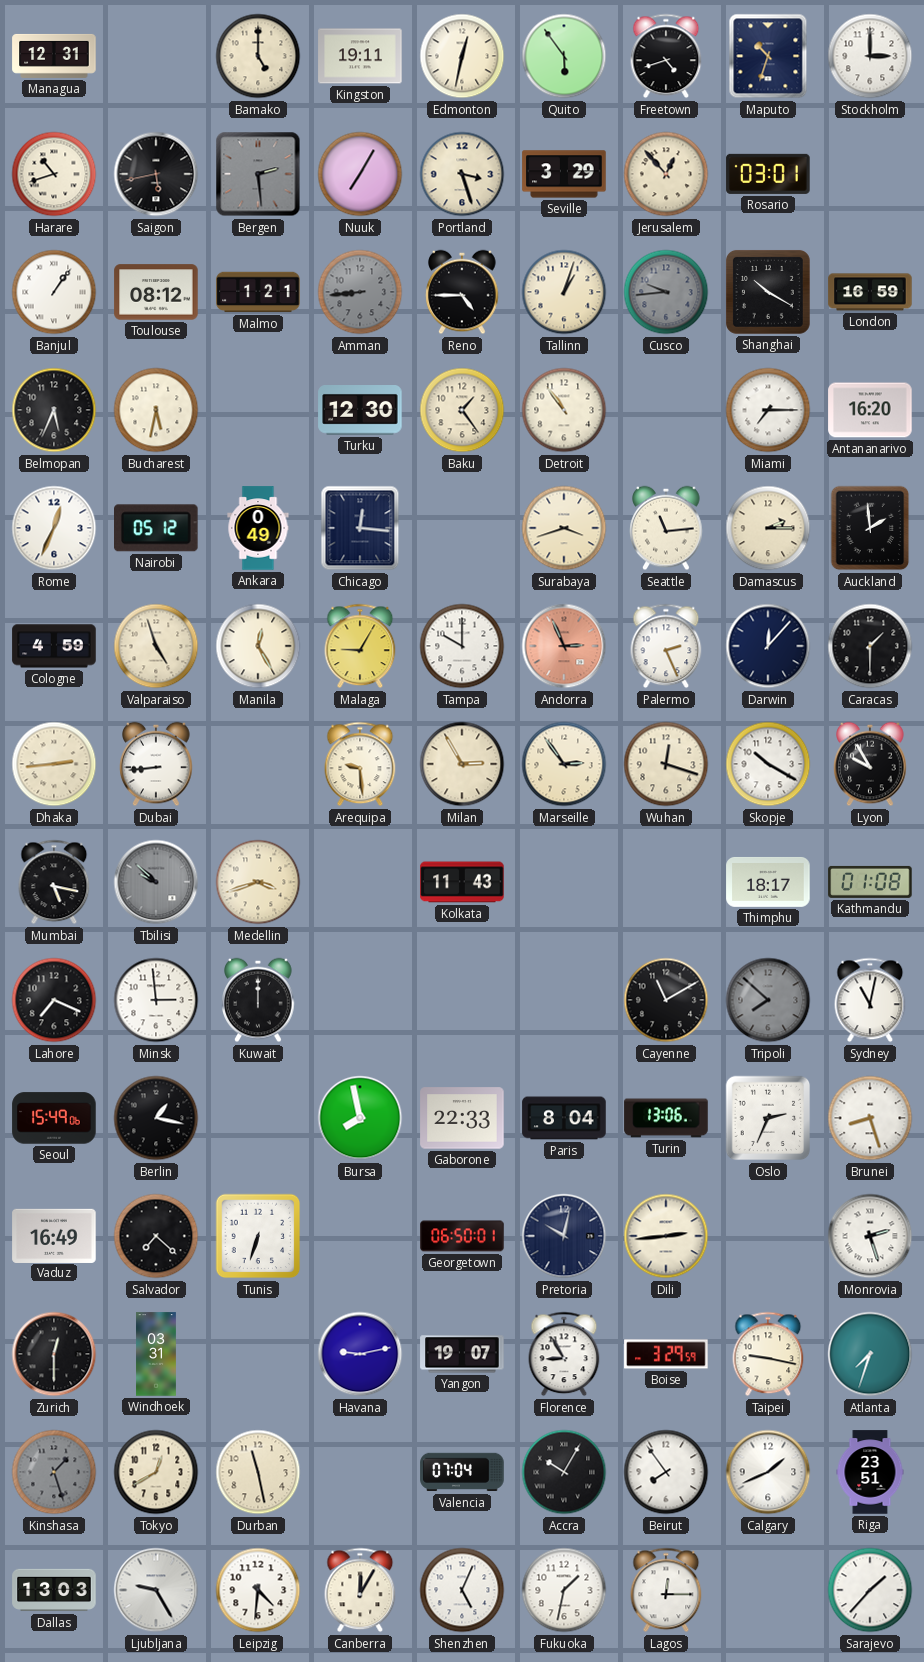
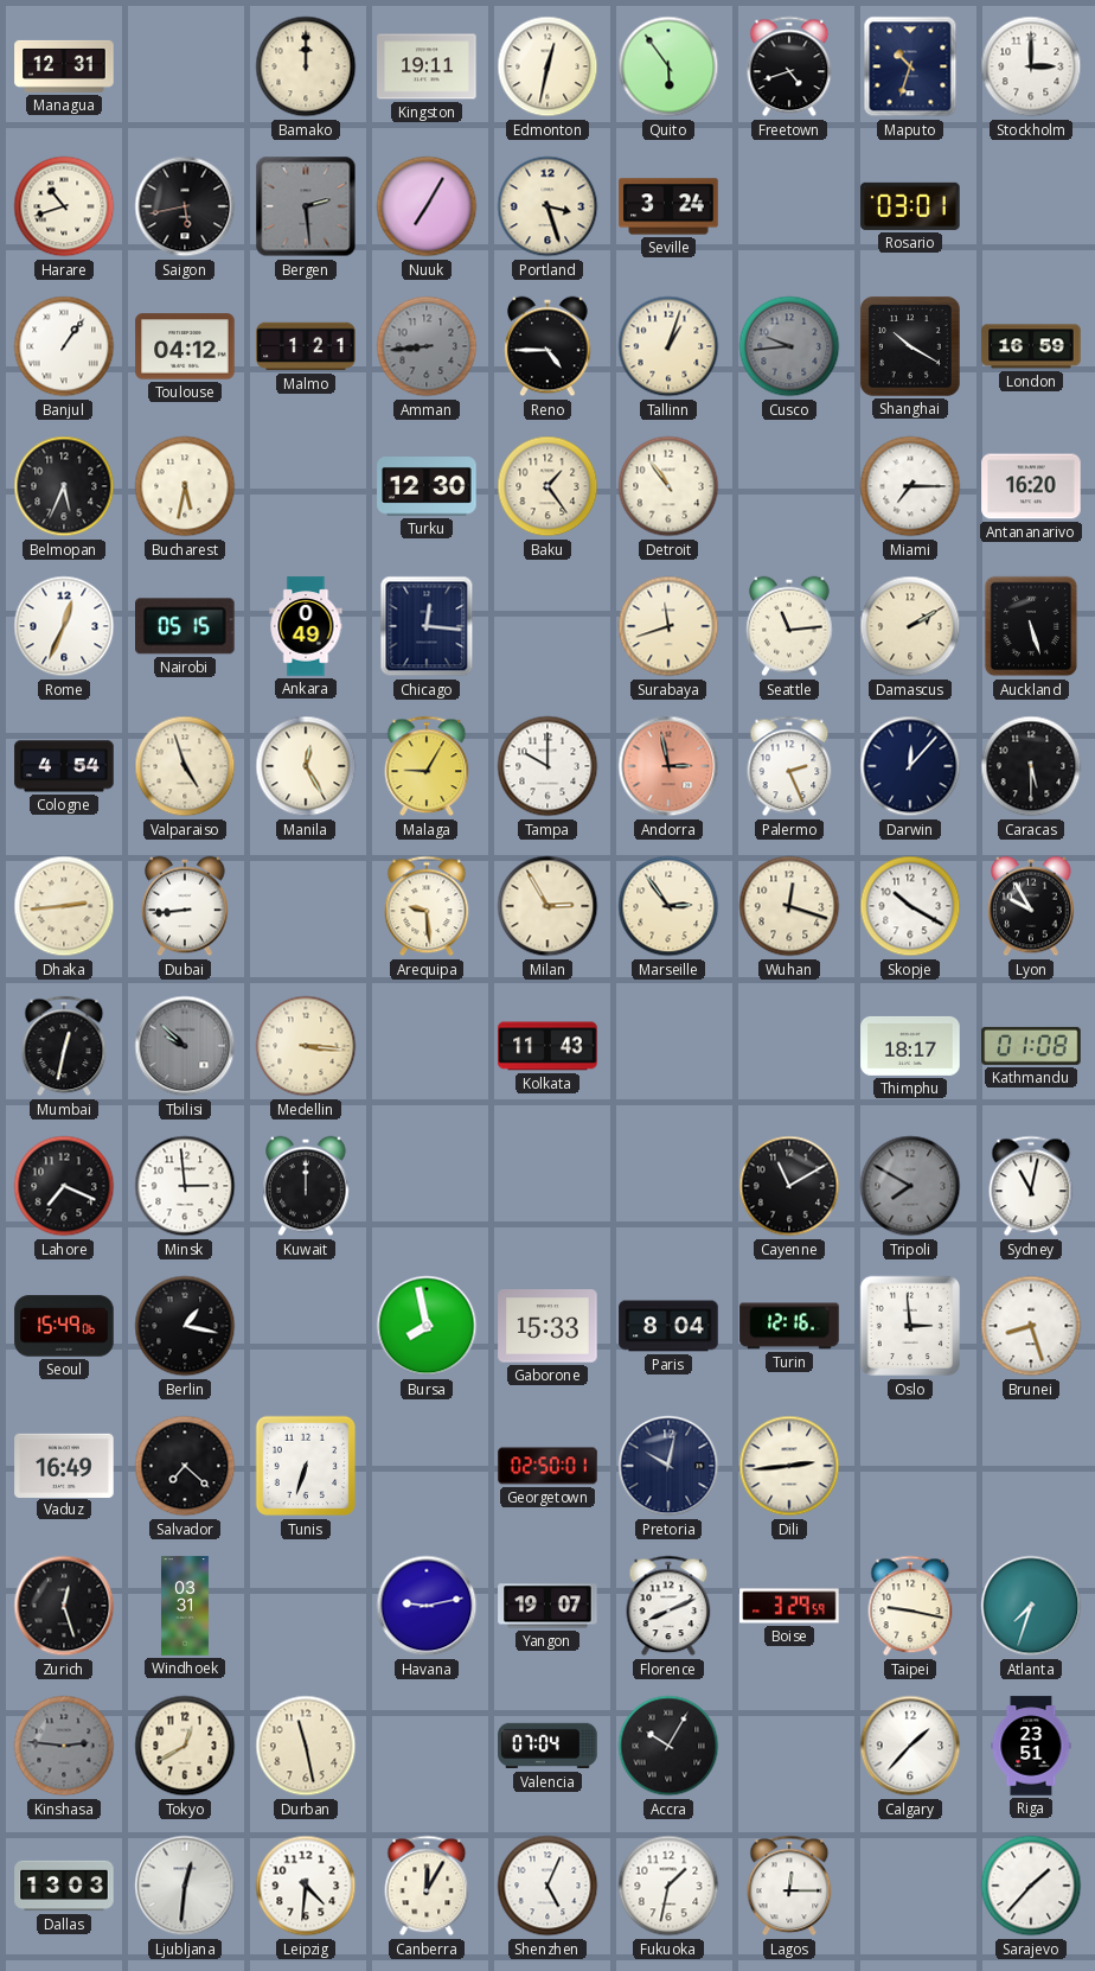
Bamako: 5:00 -> 12:00
Seville: 3:29 -> 3:24
Jerusalem: 12:53 -> none
Toulouse: 08:12 -> 04:12
Nairobi: 05:12 -> 05:15
Surabaya: 3:42 -> 11:42
Damascus: 2:15 -> 2:10
Auckland: 1:59 -> 5:27
Cologne: 4:59 -> 4:54
Andorra: 2:56 -> 2:58
Caracas: 1:30 -> 5:30
Mumbai: 5:17 -> 12:32
Medellin: 3:42 -> 3:16
Tripoli: 7:52 -> 7:50
Gaborone: 22:33 -> 15:33
Turin: 13:06 -> 12:16
Oslo: 2:34 -> 2:59
Georgetown: 06:50 -> 02:50
Monrovia: 2:27 -> none
Zurich: 12:30 -> 12:27
Florence: 8:55 -> 8:11
Kinshasa: 1:27 -> 2:46
Beirut: 7:54 -> none
Calgary: 1:41 -> 1:37
Ljubljana: 9:25 -> 12:31
